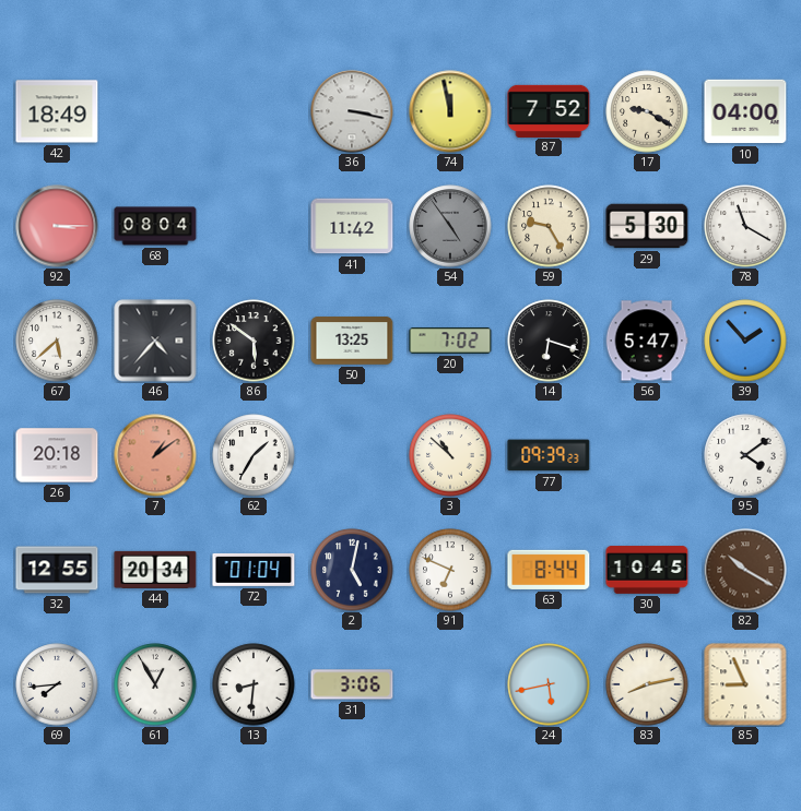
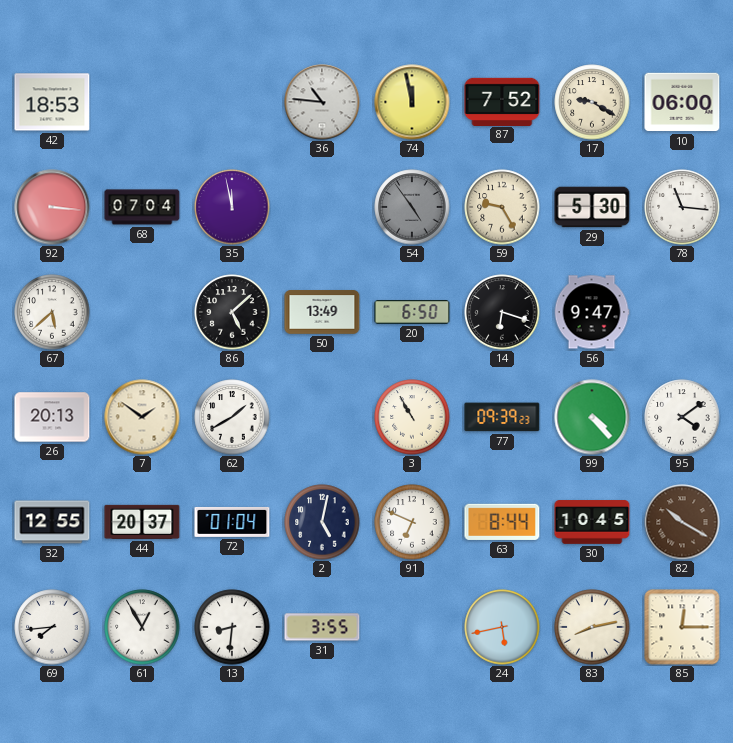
42: 18:49 -> 18:53
36: 3:17 -> 10:46
10: 04:00 -> 06:00
92: 3:15 -> 3:16
68: 08:04 -> 07:04
35: none -> 11:58
41: 11:42 -> none
78: 11:20 -> 11:16
46: 4:37 -> none
86: 5:51 -> 5:08
50: 13:25 -> 13:49
20: 7:02 -> 6:50
56: 5:47 -> 9:47
39: 1:53 -> none
26: 20:18 -> 20:13
7: 1:09 -> 1:51
7 dial: salmon -> cream
62: 1:35 -> 1:40
3: 10:52 -> 10:55
99: none -> 4:23
44: 20:34 -> 20:37
31: 3:06 -> 3:55
85: 8:56 -> 12:15
